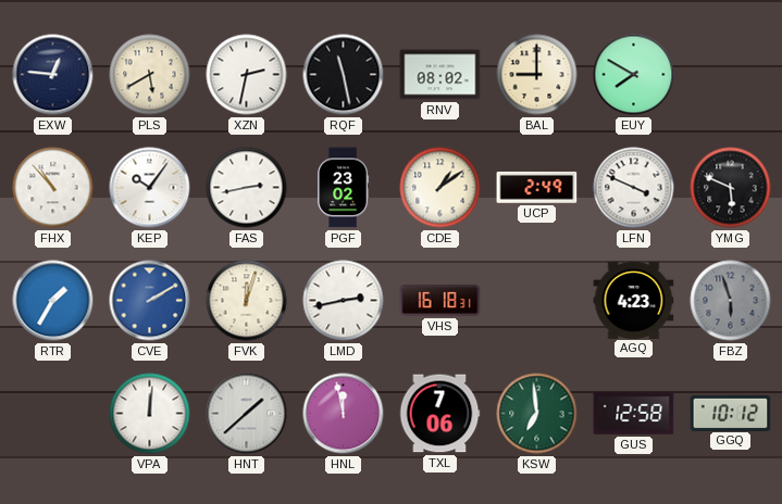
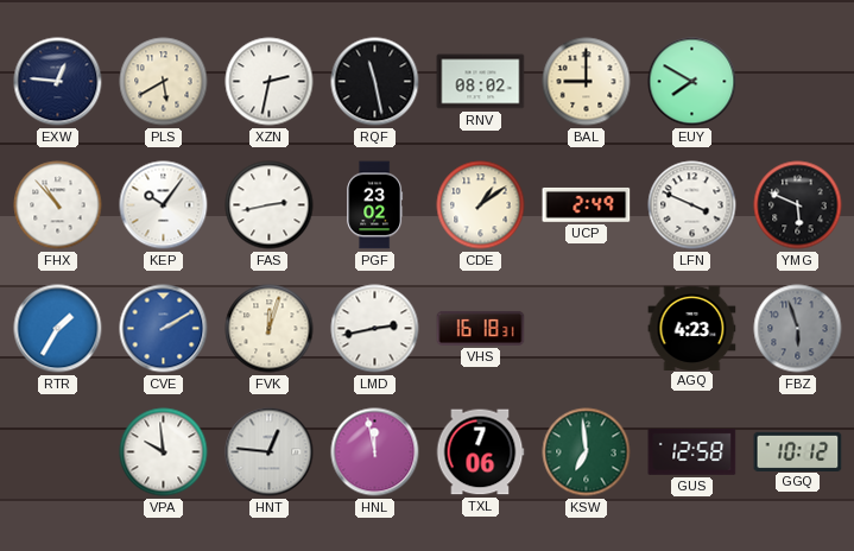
VPA: 12:01 -> 9:59
HNT: 1:38 -> 12:46
